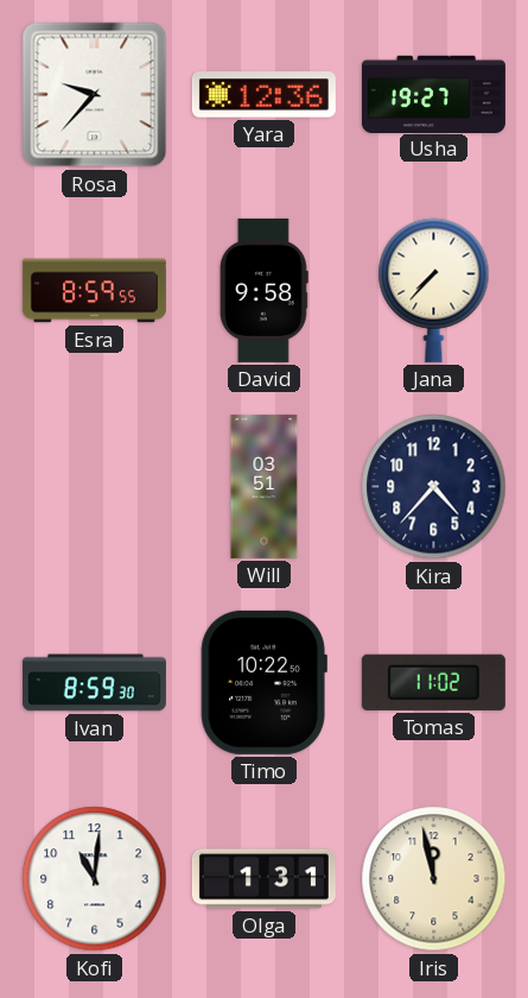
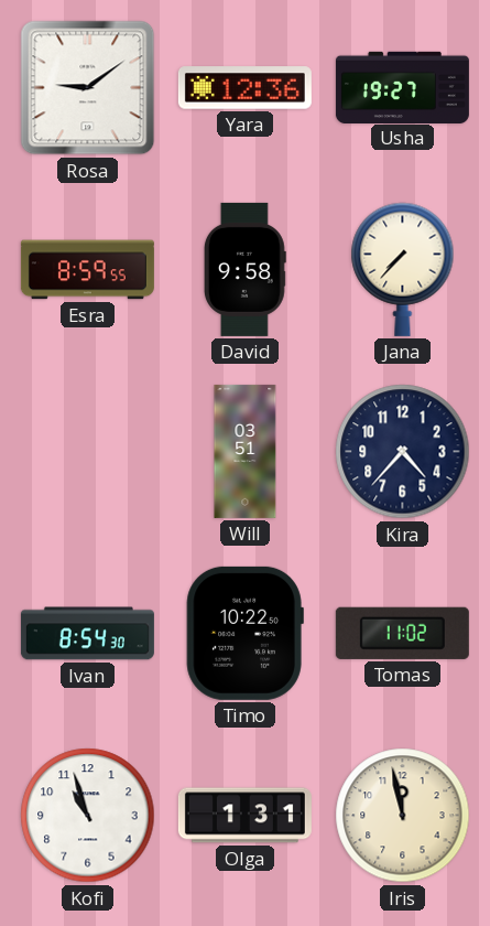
Rosa: 9:37 -> 9:09
Ivan: 8:59 -> 8:54
Kofi: 11:01 -> 10:57
